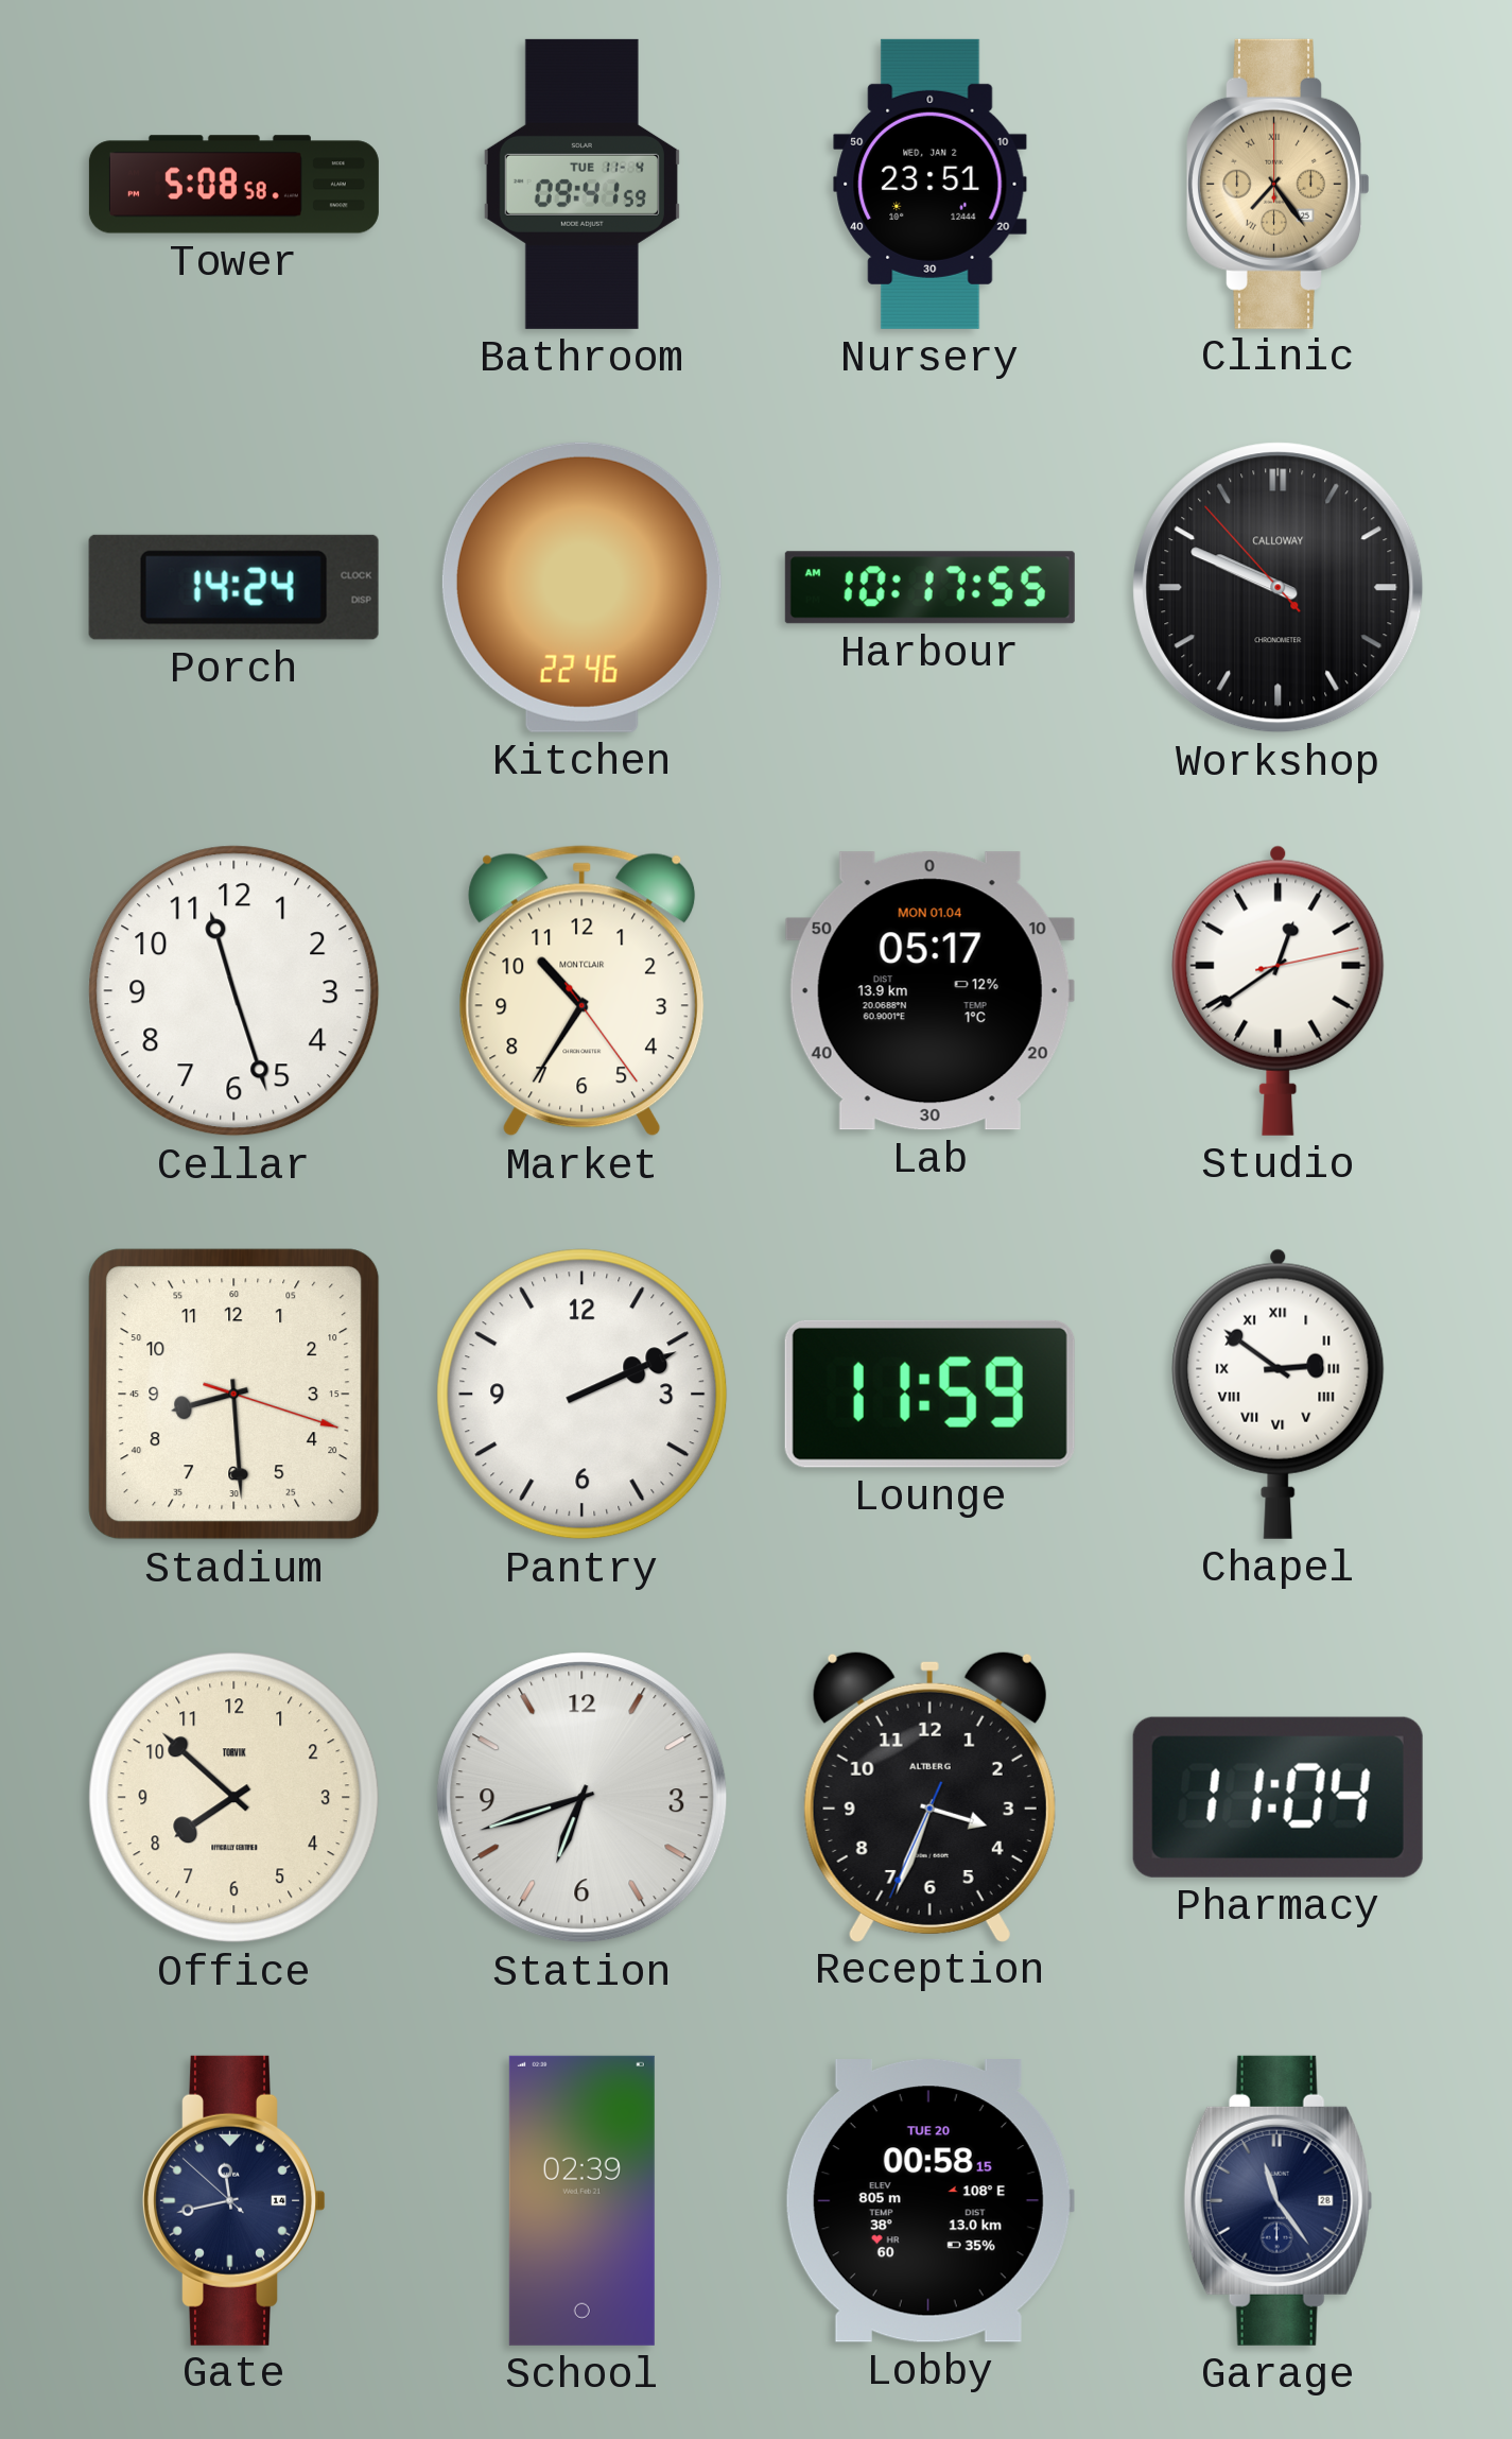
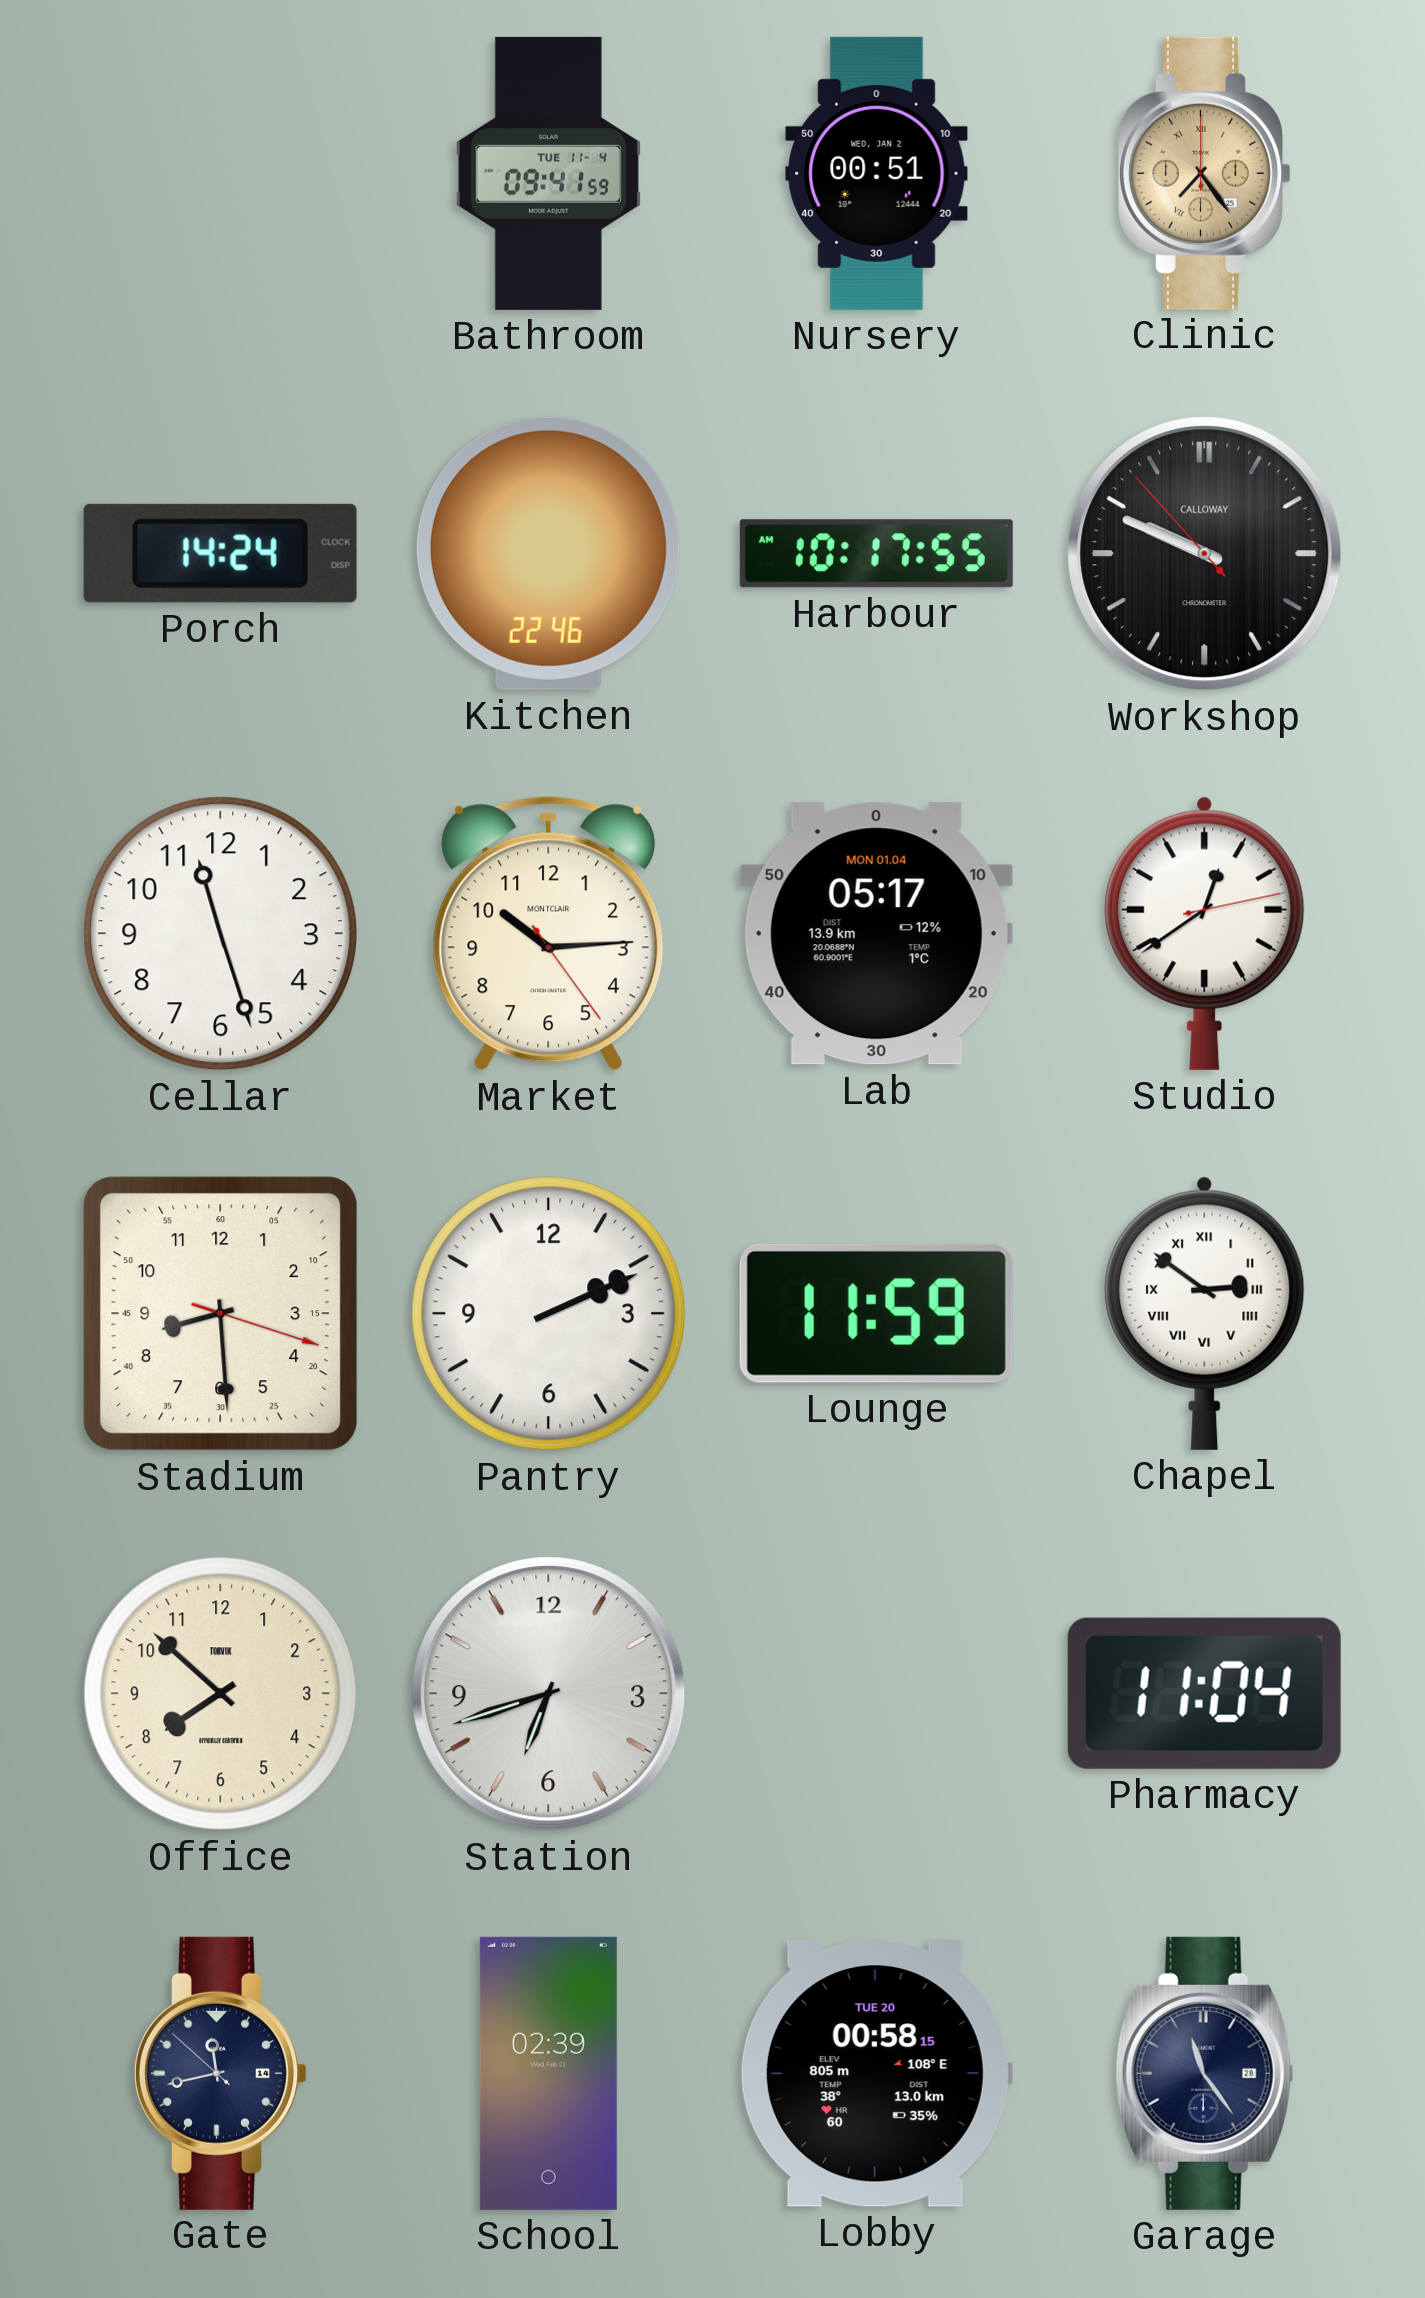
Tower: 5:08 -> none
Nursery: 23:51 -> 00:51
Market: 10:35 -> 10:14
Reception: 3:33 -> none
